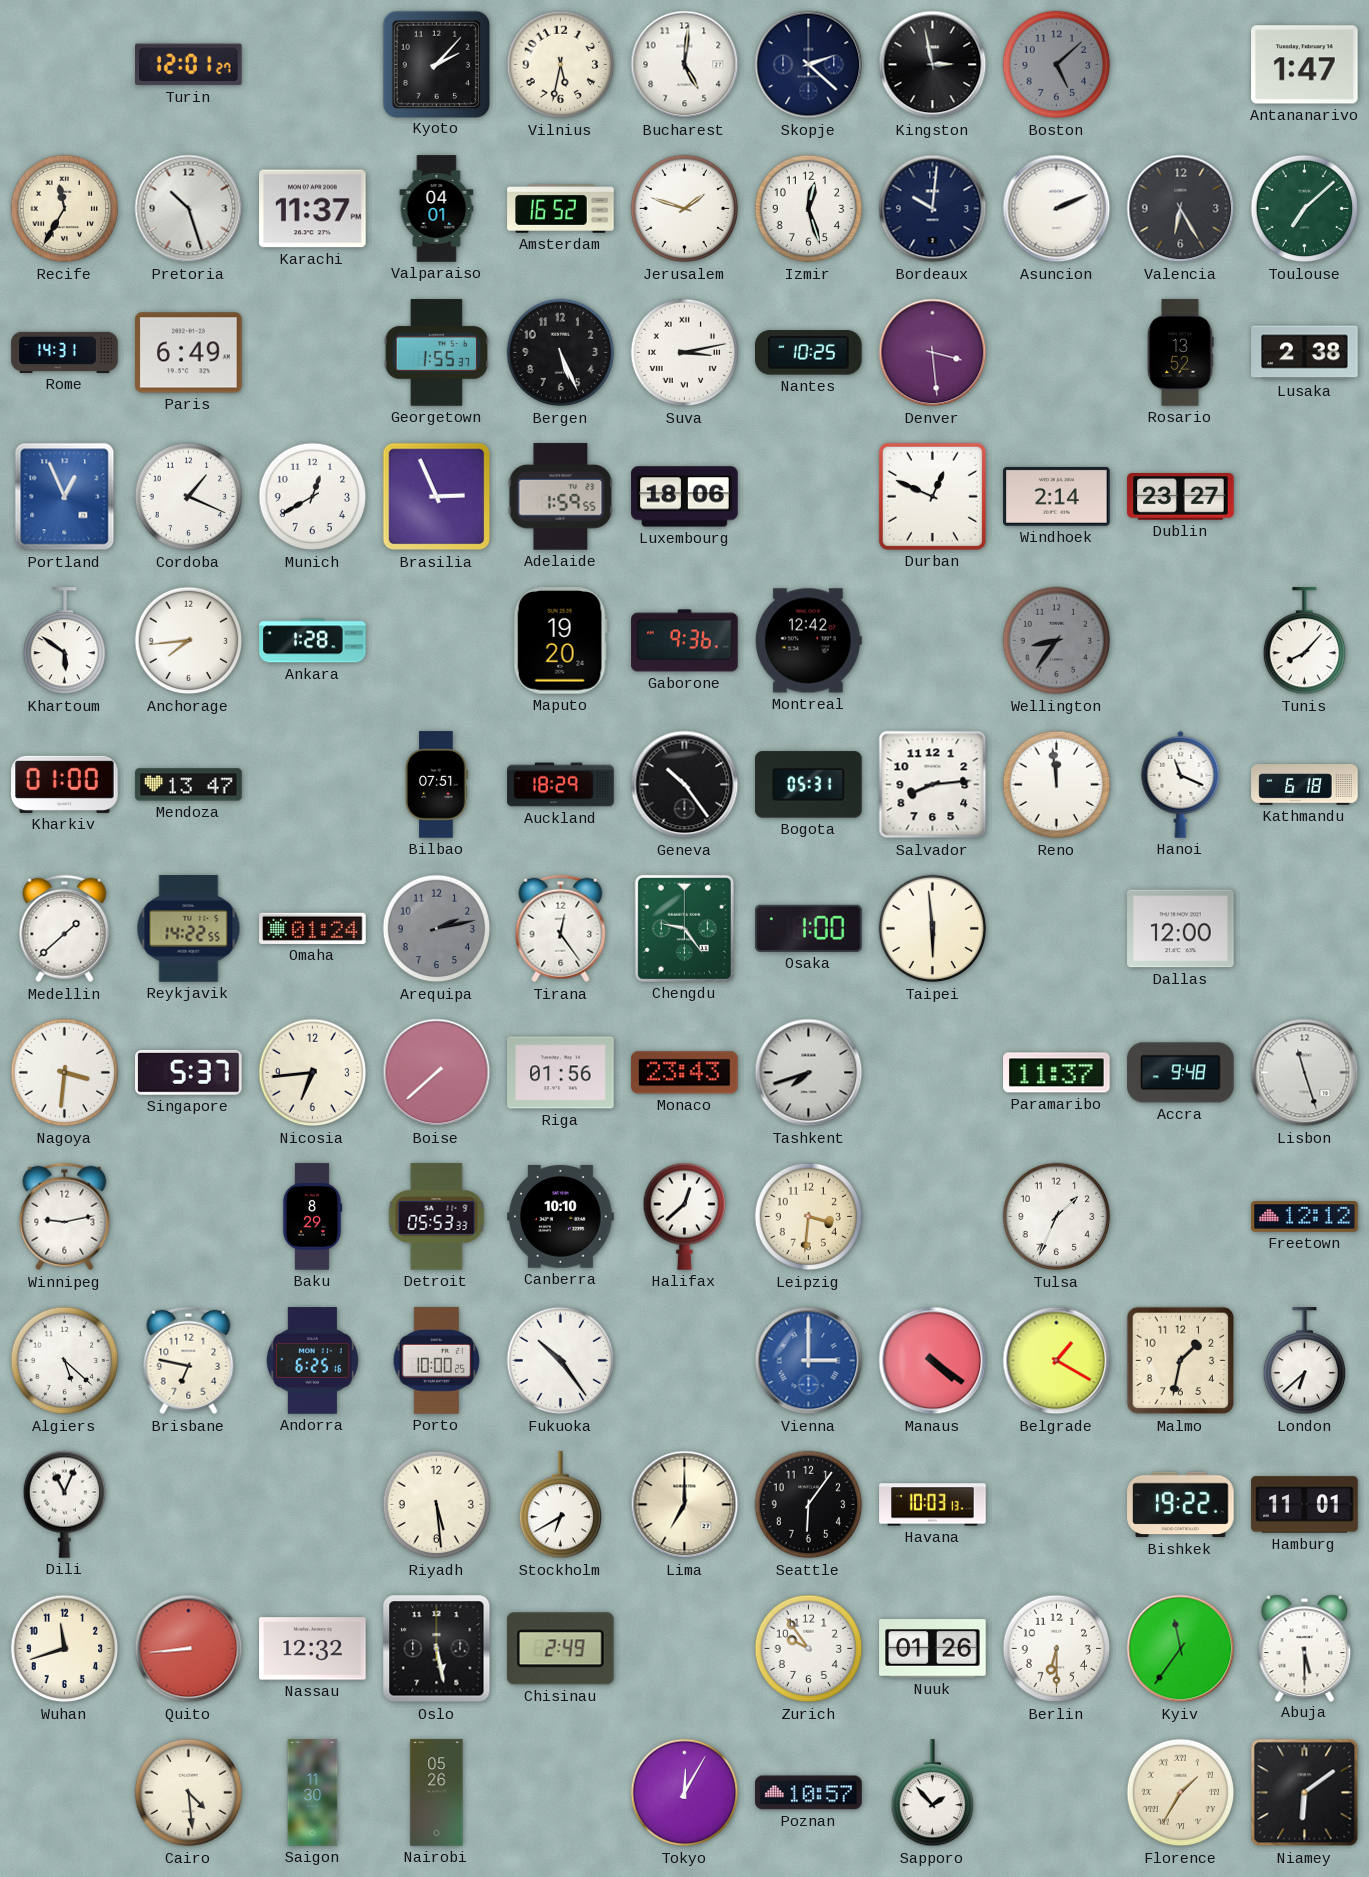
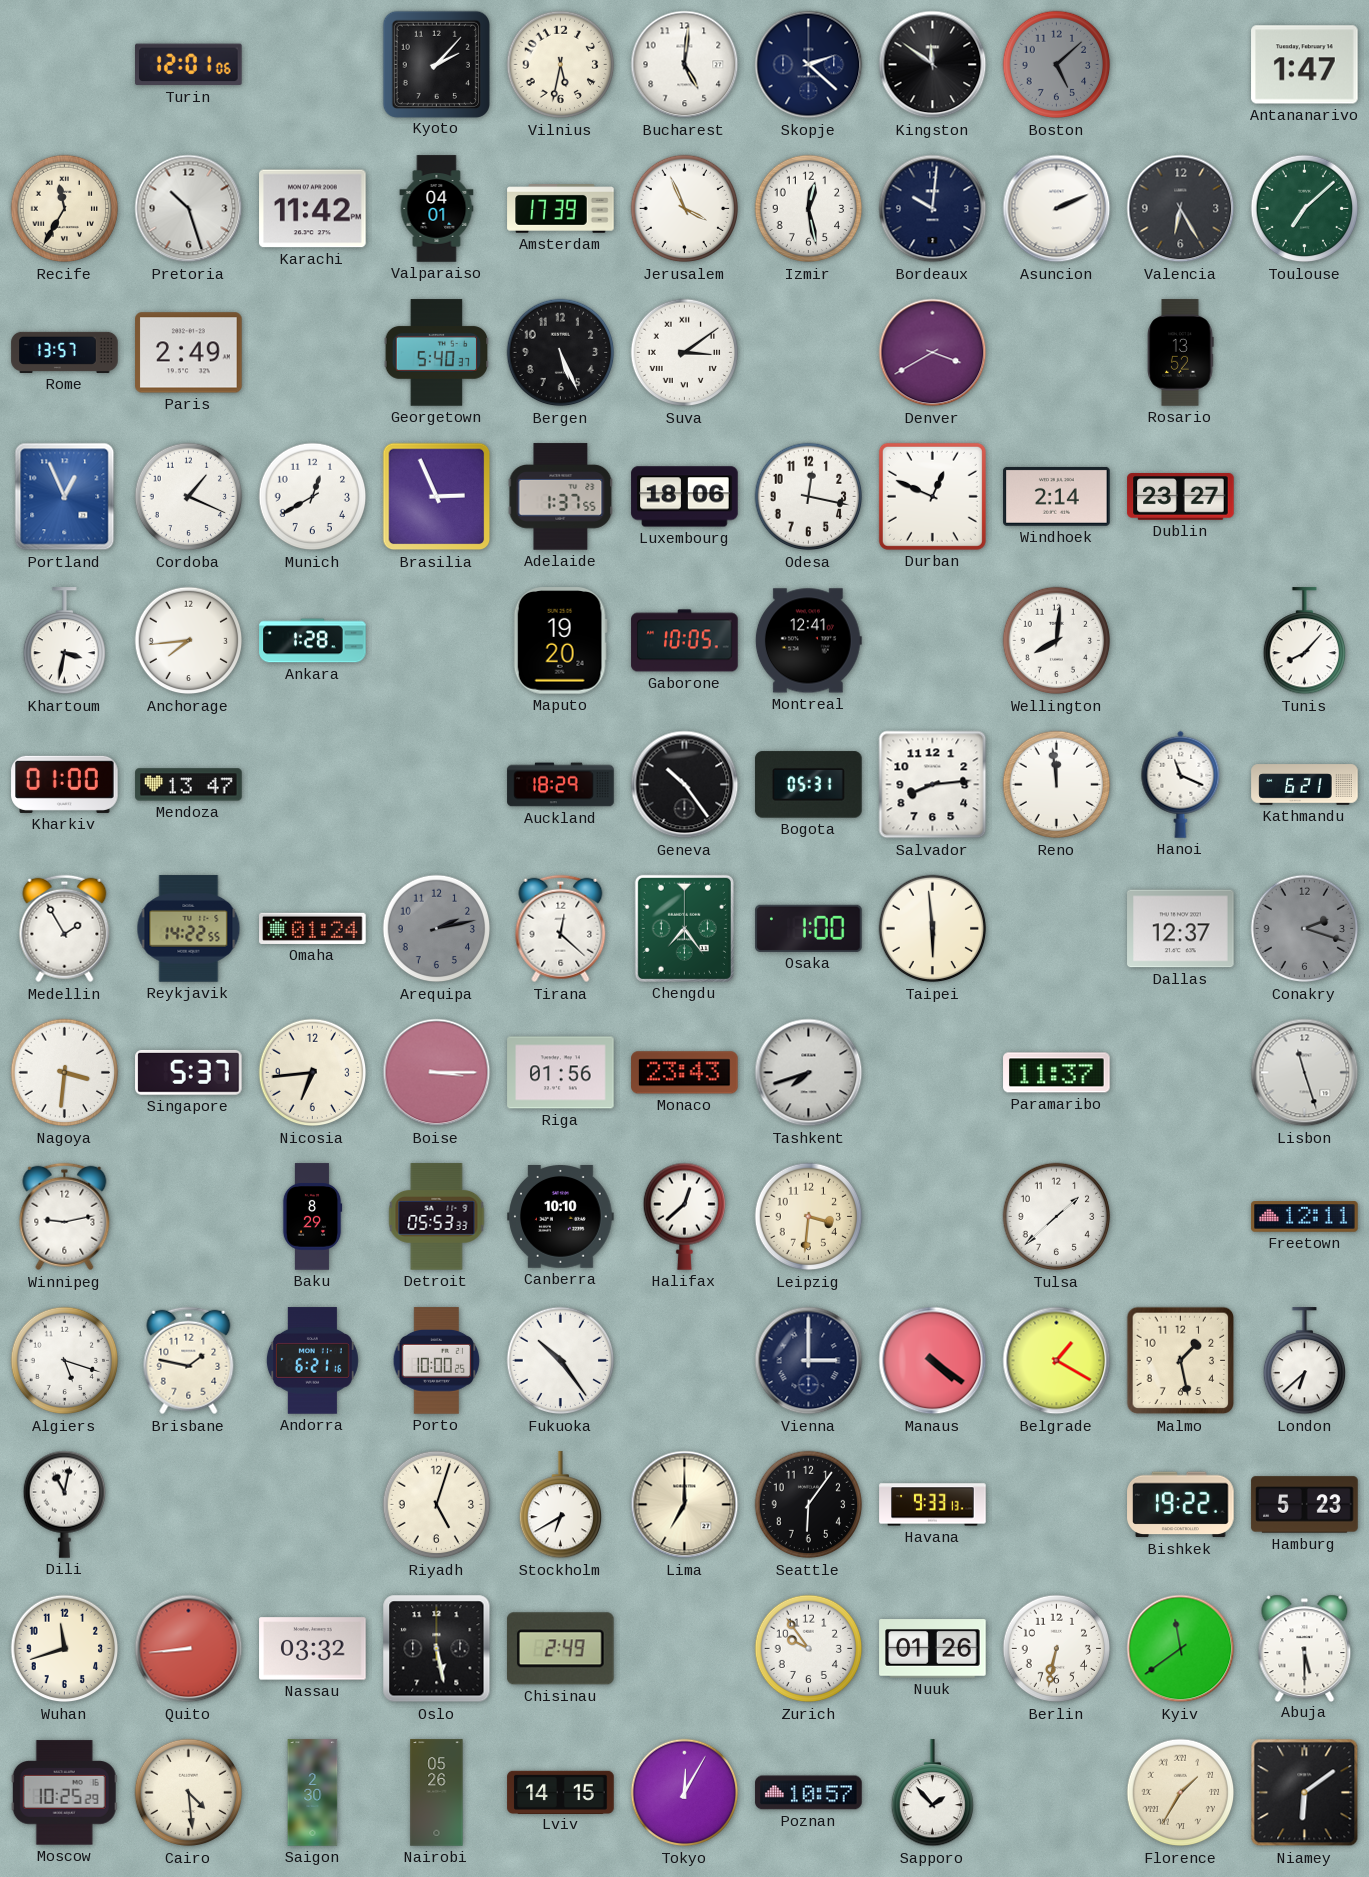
Turin: 12:01:27 -> 12:01:06
Kingston: 2:58 -> 11:51
Karachi: 11:37 -> 11:42
Amsterdam: 16:52 -> 17:39
Jerusalem: 1:48 -> 3:56
Izmir: 12:27 -> 12:28
Rome: 14:31 -> 13:57
Paris: 6:49 -> 2:49
Georgetown: 1:55 -> 5:40
Suva: 3:13 -> 3:09
Nantes: 10:25 -> none
Denver: 3:29 -> 3:40
Lusaka: 2:38 -> none
Adelaide: 1:59 -> 1:37
Odesa: none -> 12:17
Khartoum: 5:51 -> 3:32
Gaborone: 9:36 -> 10:05
Montreal: 12:42 -> 12:41
Wellington: 8:36 -> 8:01
Wellington dial: grey -> white
Bilbao: 07:51 -> none
Kathmandu: 6:18 -> 6:21
Medellin: 1:38 -> 1:55
Tirana: 12:24 -> 12:22
Chengdu: 9:24 -> 7:24
Dallas: 12:00 -> 12:37
Conakry: none -> 2:18
Boise: 7:38 -> 3:15
Accra: 9:48 -> none
Tulsa: 1:34 -> 1:38
Freetown: 12:12 -> 12:11
Algiers: 5:22 -> 5:18
Brisbane: 6:47 -> 1:47
Andorra: 6:25 -> 6:21
Vienna dial: blue -> navy
Malmo: 1:32 -> 1:28
Dili: 11:04 -> 11:02
Riyadh: 5:29 -> 5:03
Havana: 10:03 -> 9:33
Hamburg: 11:01 -> 5:23
Nassau: 12:32 -> 03:32
Berlin: 6:30 -> 6:32
Kyiv: 11:36 -> 11:39
Moscow: none -> 10:25
Saigon: 11:30 -> 2:30
Lviv: none -> 14:15
